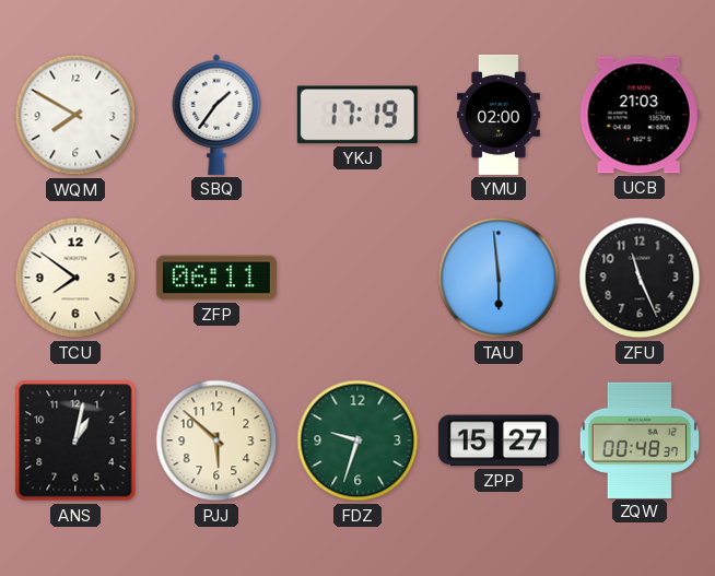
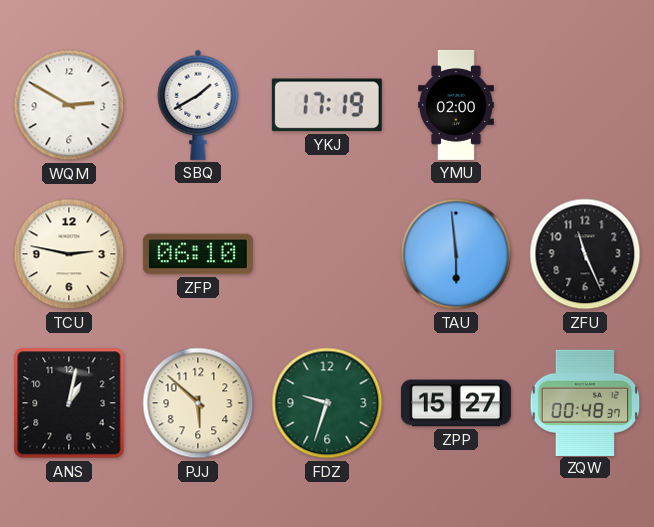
WQM: 7:50 -> 2:50
SBQ: 1:36 -> 1:40
UCB: 21:03 -> none
TCU: 7:51 -> 2:47
ZFP: 06:11 -> 06:10
